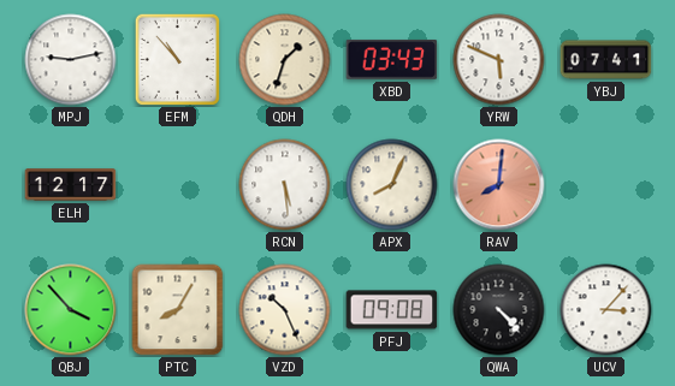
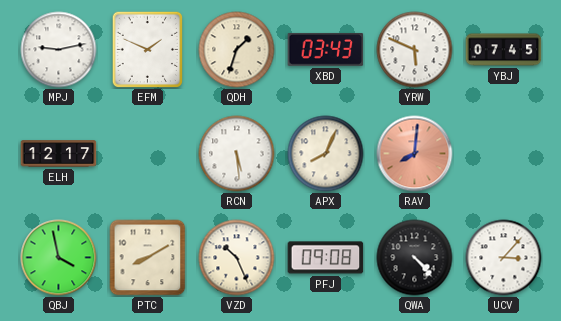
EFM: 10:53 -> 1:49
YBJ: 07:41 -> 07:45
QBJ: 3:53 -> 3:58
PTC: 8:05 -> 8:10
